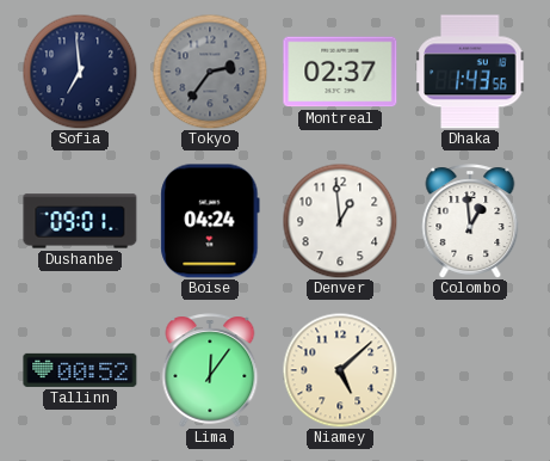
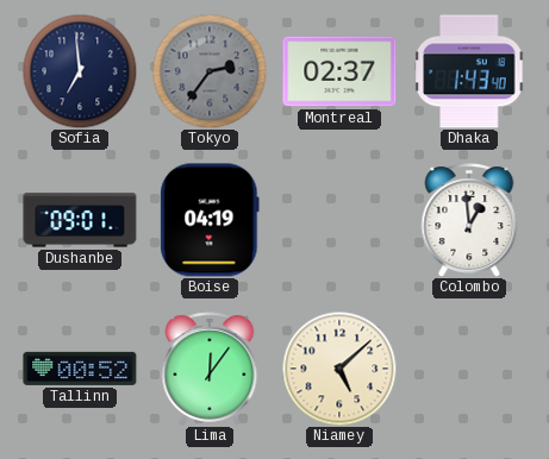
Dhaka: 1:43:56 -> 1:43:40
Boise: 04:24 -> 04:19
Denver: 12:59 -> none
